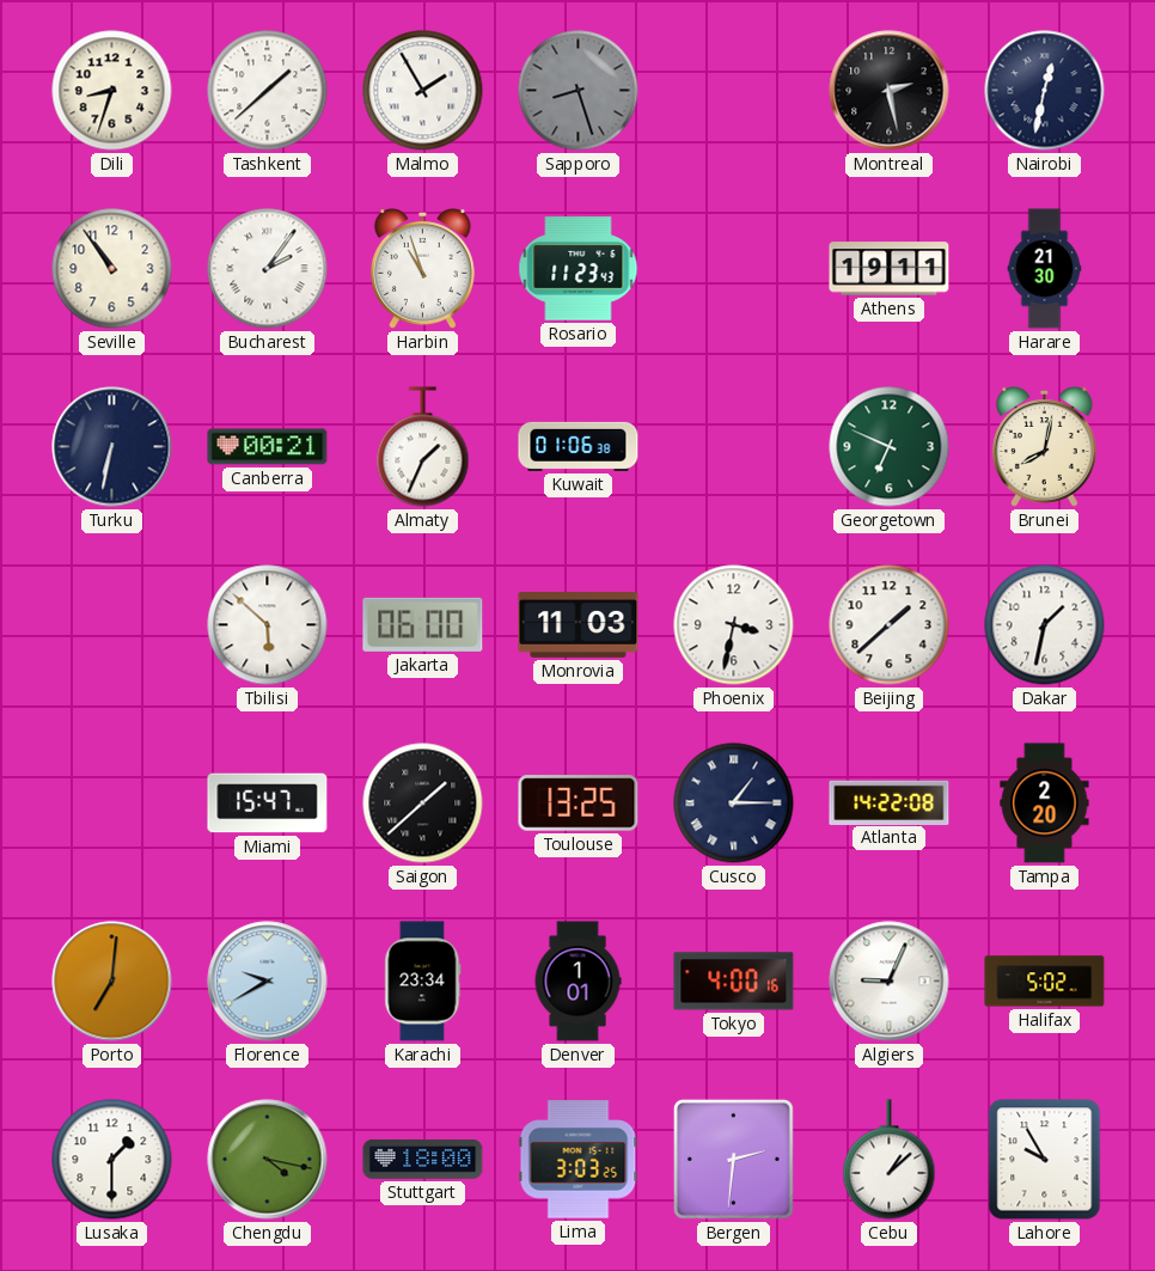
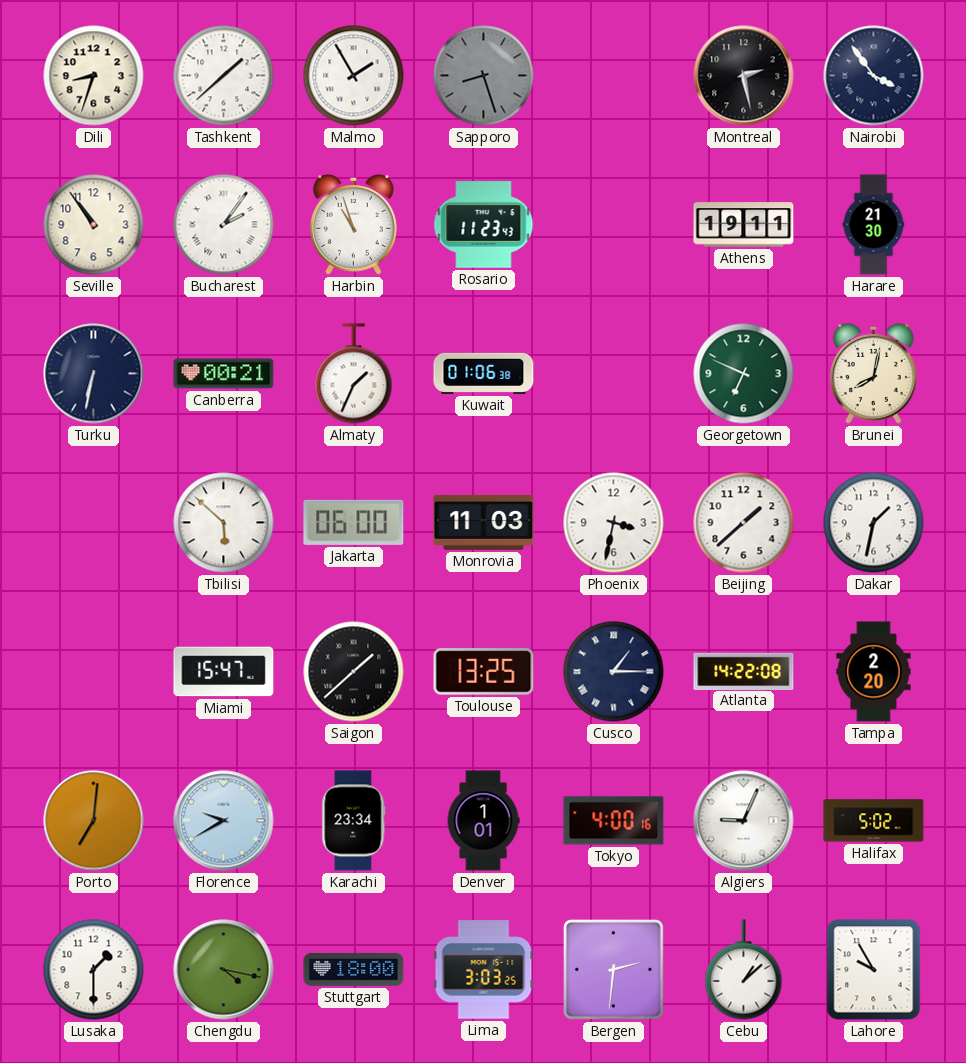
Nairobi: 12:32 -> 3:54
